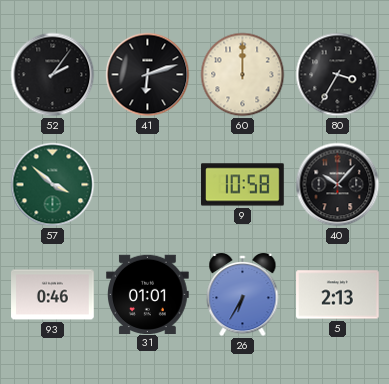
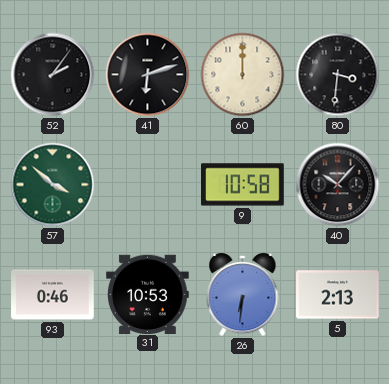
80: 3:35 -> 3:31
31: 01:01 -> 10:53
26: 6:35 -> 6:31
